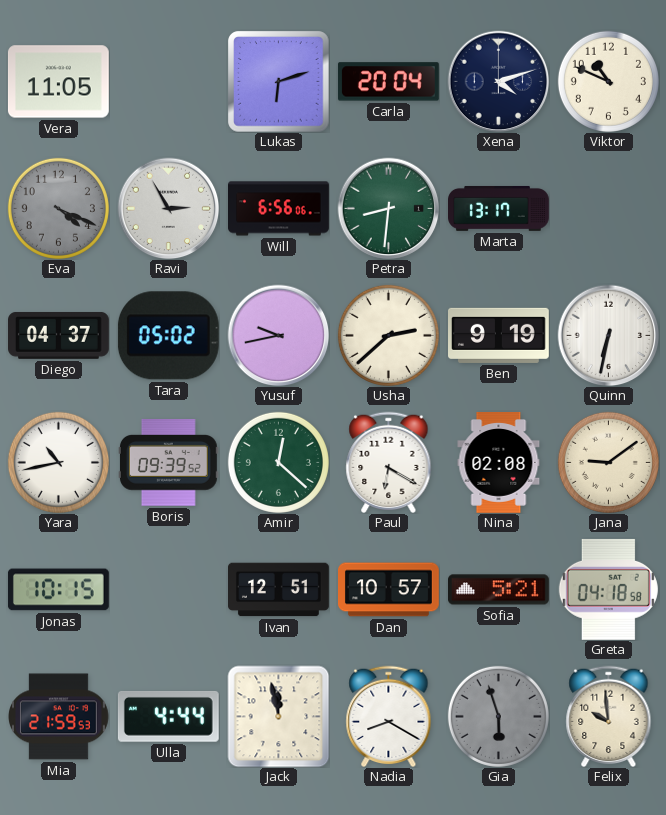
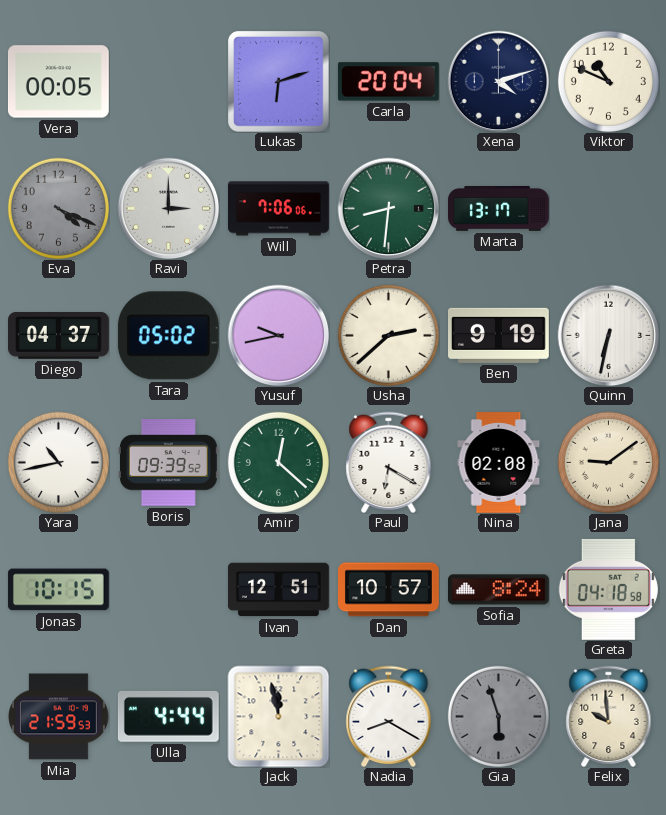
Vera: 11:05 -> 00:05
Ravi: 2:55 -> 3:00
Will: 6:56 -> 7:06
Sofia: 5:21 -> 8:24
